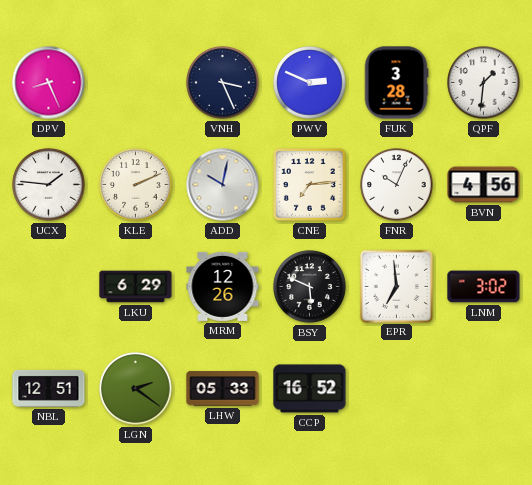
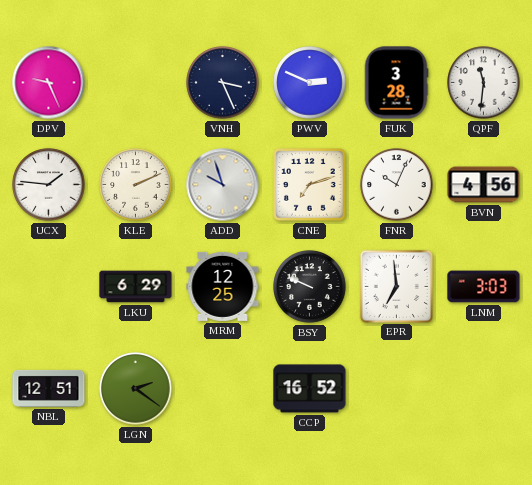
DPV: 8:26 -> 9:26
QPF: 1:31 -> 11:31
ADD: 10:02 -> 9:57
CNE: 7:14 -> 7:12
MRM: 12:26 -> 12:25
BSY: 5:49 -> 9:49
LNM: 3:02 -> 3:03
LHW: 05:33 -> none
